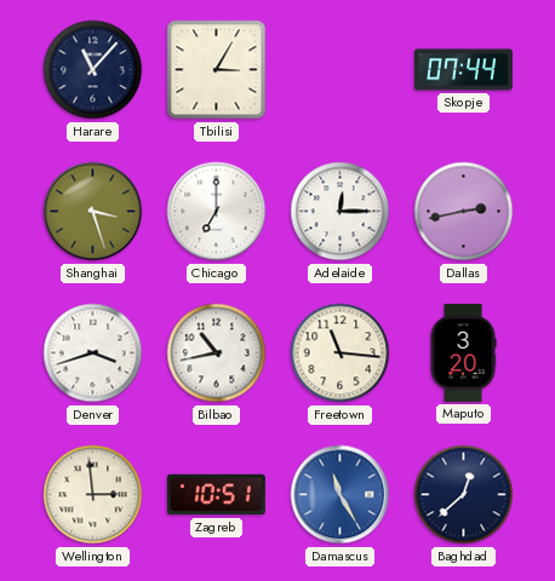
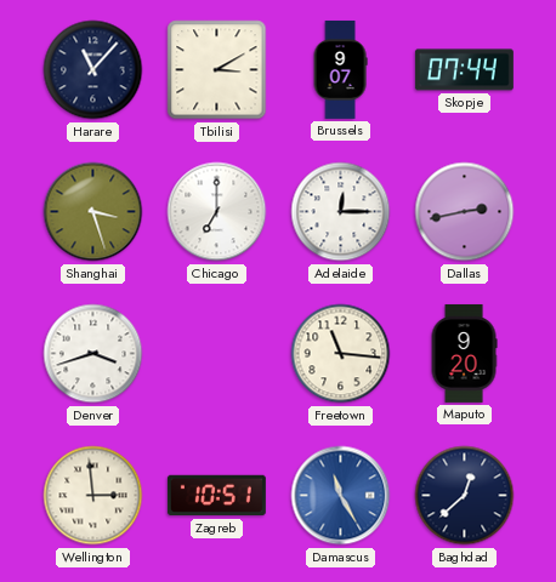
Tbilisi: 3:05 -> 3:10
Brussels: none -> 9:07
Bilbao: 10:43 -> none
Maputo: 3:20 -> 9:20
